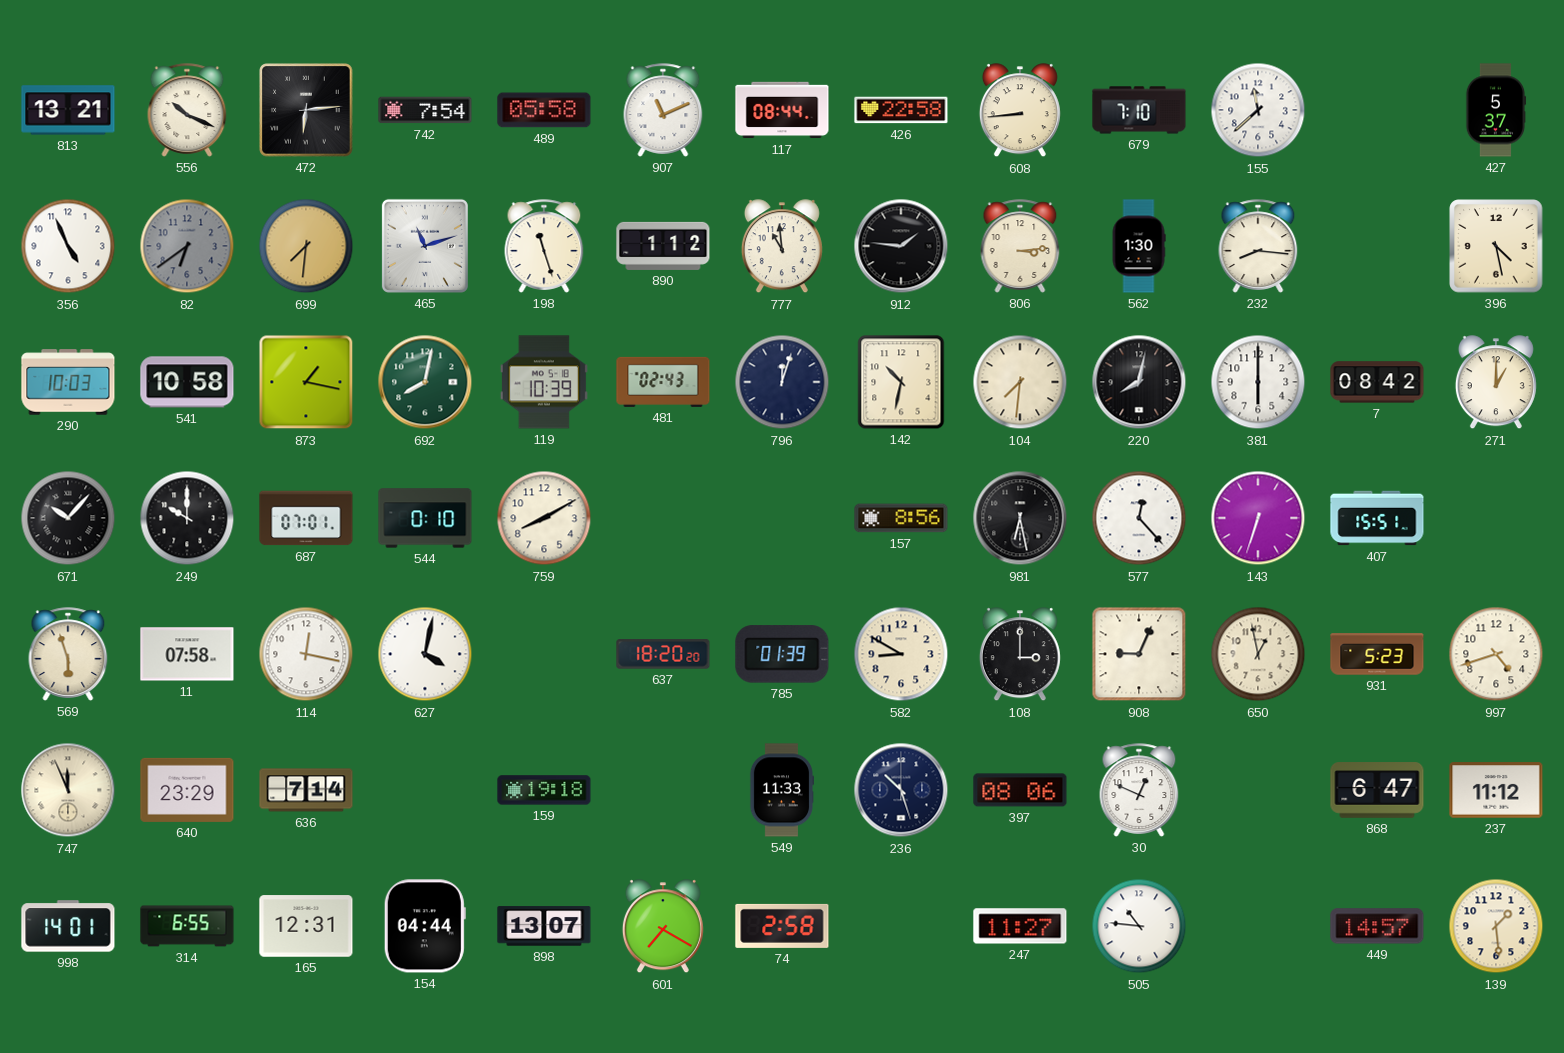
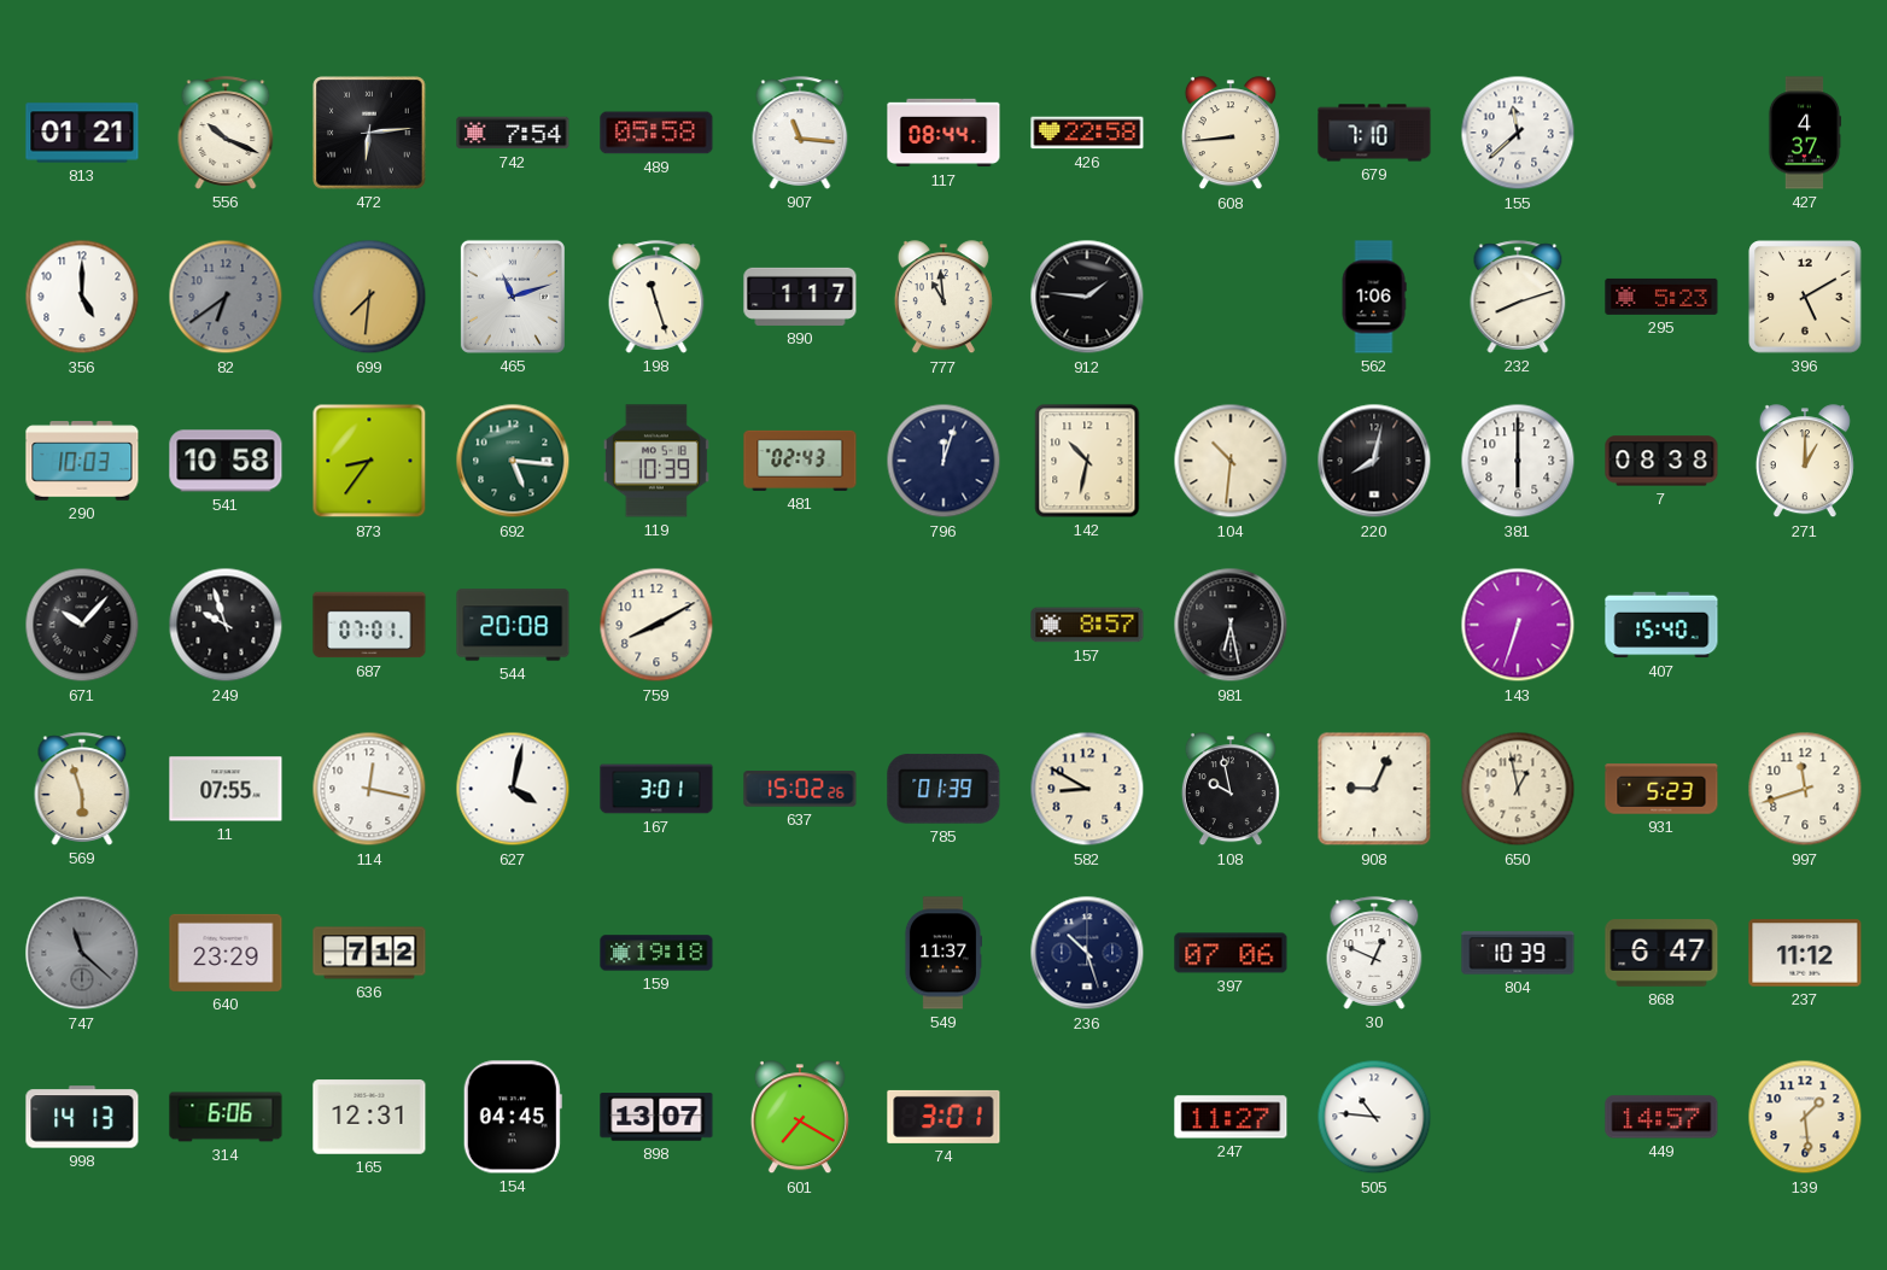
813: 13:21 -> 01:21
907: 11:11 -> 11:16
427: 5:37 -> 4:37
356: 4:56 -> 5:00
890: 1:12 -> 1:17
806: 3:14 -> none
562: 1:30 -> 1:06
232: 8:16 -> 8:12
295: none -> 5:23
396: 4:28 -> 5:10
873: 1:17 -> 8:36
692: 8:02 -> 5:16
104: 7:31 -> 10:31
7: 08:42 -> 08:38
249: 10:00 -> 9:57
544: 0:10 -> 20:08
157: 8:56 -> 8:57
577: 12:23 -> none
407: 15:51 -> 15:40
11: 07:58 -> 07:55
167: none -> 3:01
637: 18:20 -> 15:02
108: 3:00 -> 9:58
997: 4:42 -> 11:42
747: 11:56 -> 11:22
747 dial: cream -> grey
636: 7:14 -> 7:12
549: 11:33 -> 11:37
397: 08:06 -> 07:06
804: none -> 10:39
998: 14:01 -> 14:13
314: 6:55 -> 6:06
154: 04:44 -> 04:45
74: 2:58 -> 3:01
